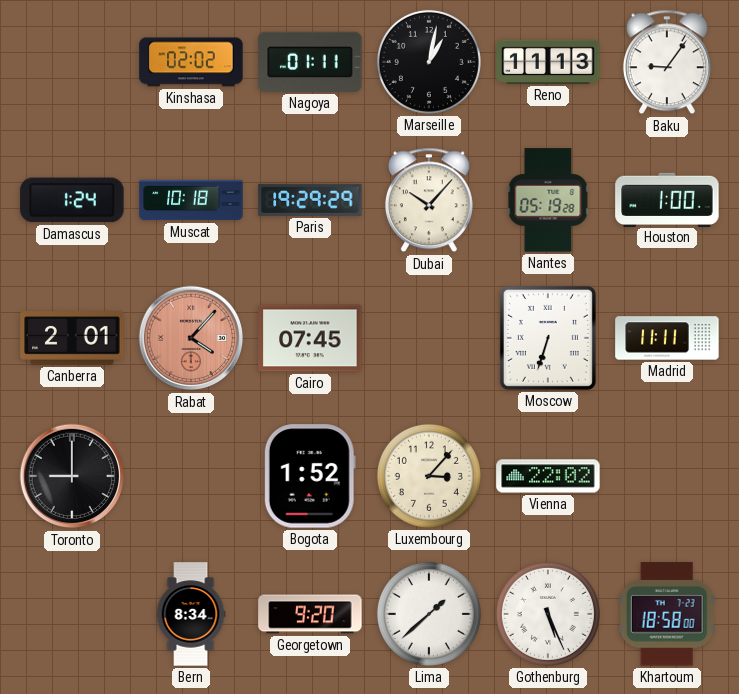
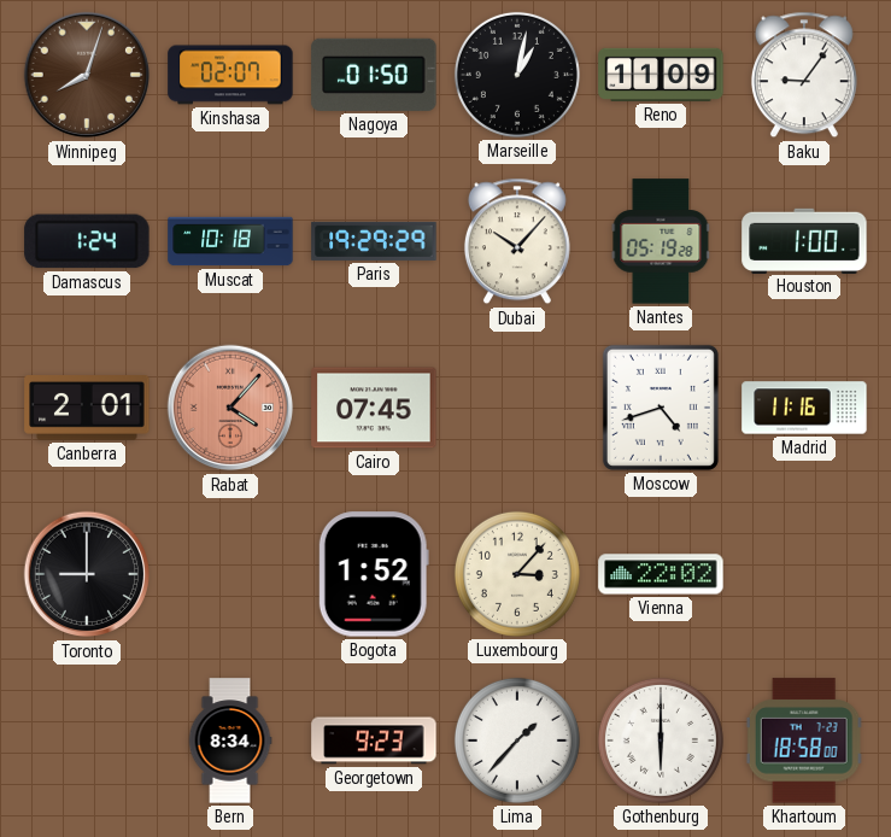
Winnipeg: none -> 8:03
Kinshasa: 02:02 -> 02:07
Nagoya: 01:11 -> 01:50
Reno: 11:13 -> 11:09
Moscow: 6:33 -> 4:42
Madrid: 11:11 -> 11:16
Georgetown: 9:20 -> 9:23
Lima: 1:38 -> 1:37
Gothenburg: 5:26 -> 6:00
